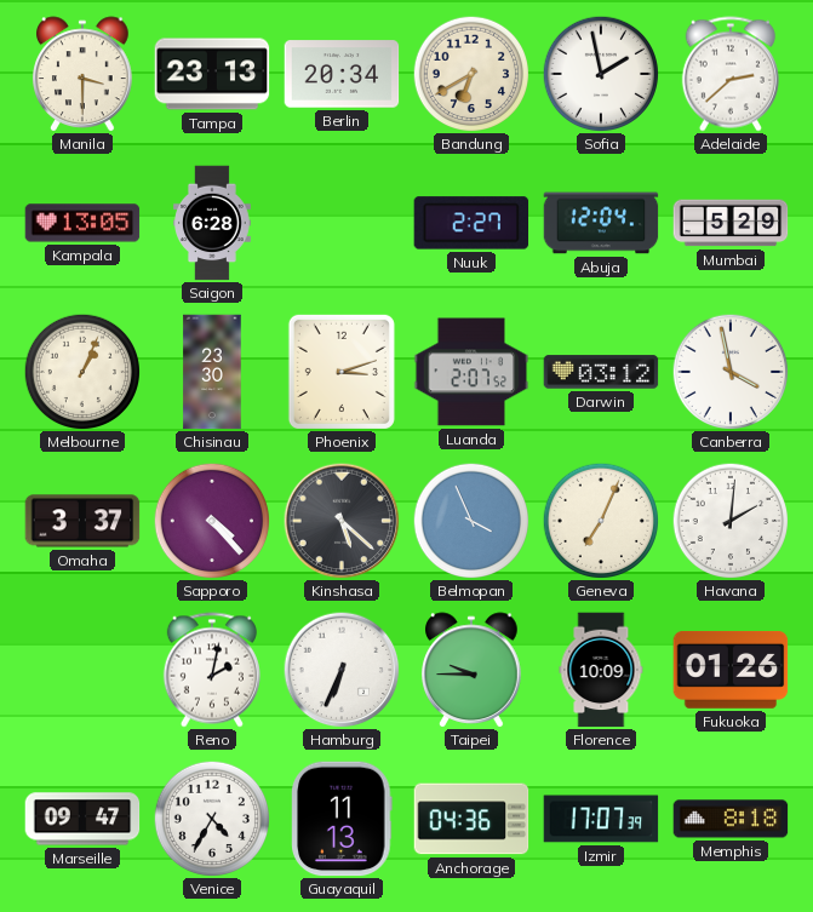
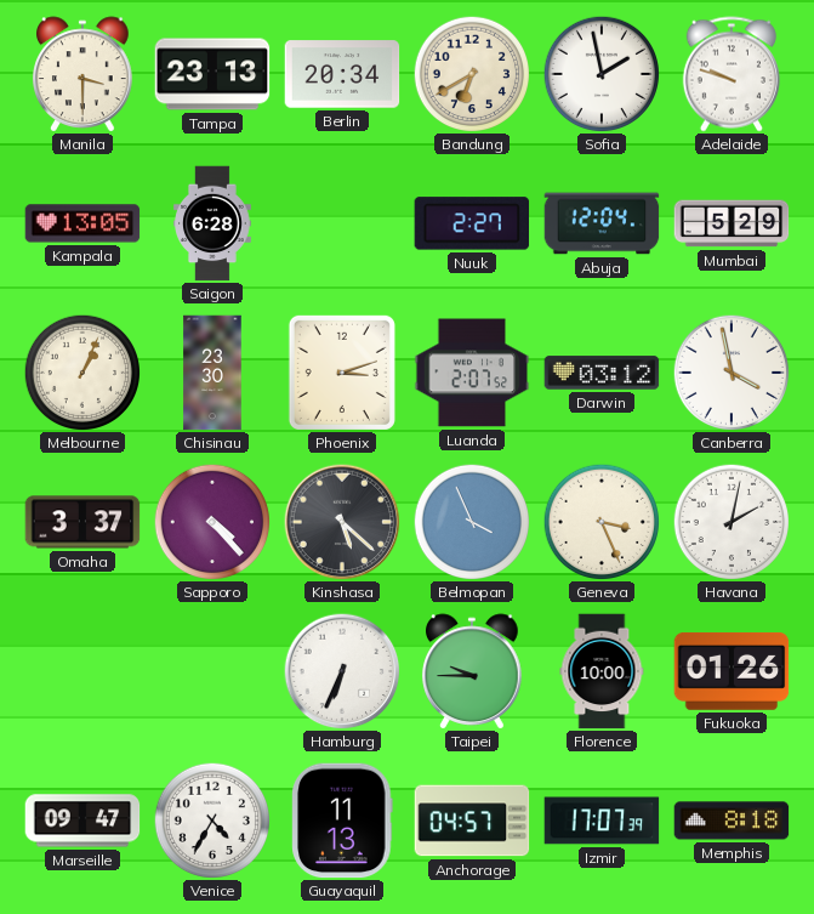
Adelaide: 2:38 -> 9:48
Geneva: 7:04 -> 3:26
Havana: 2:01 -> 2:02
Reno: 2:02 -> none
Florence: 10:09 -> 10:00
Anchorage: 04:36 -> 04:57
